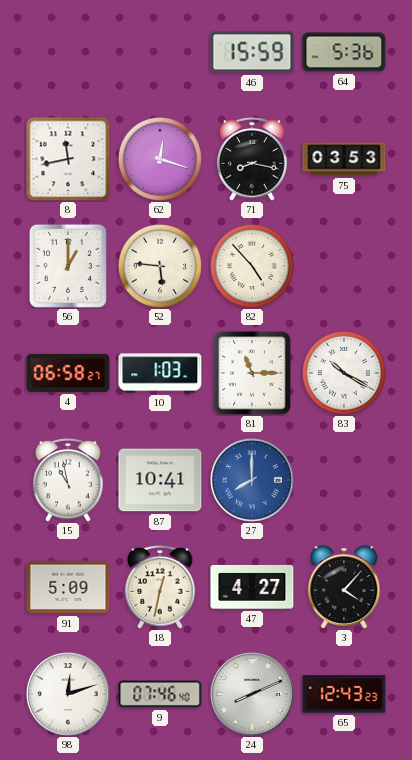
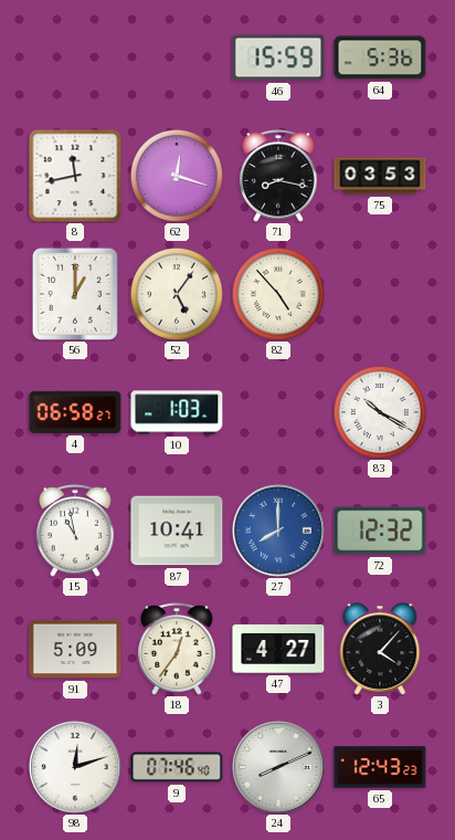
52: 5:46 -> 5:06
81: 11:15 -> none
72: none -> 12:32
18: 12:32 -> 12:36
